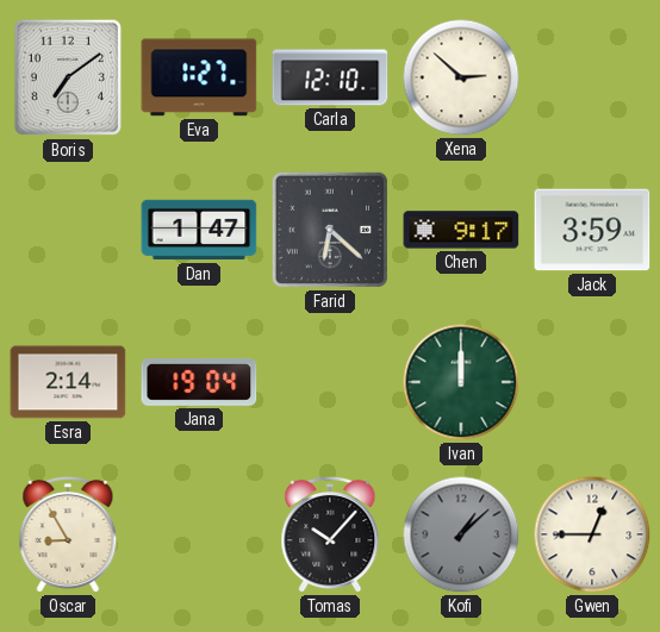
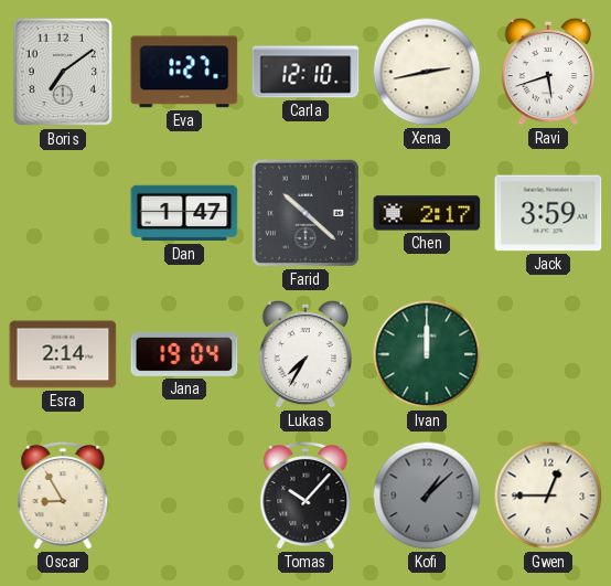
Xena: 2:52 -> 2:43
Ravi: none -> 5:42
Farid: 6:22 -> 10:22
Chen: 9:17 -> 2:17
Lukas: none -> 7:35
